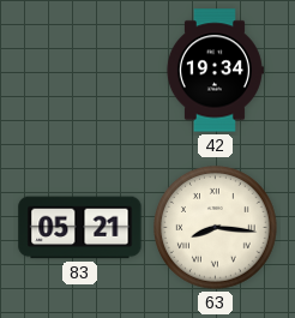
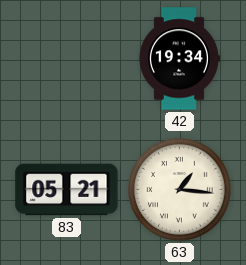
63: 8:16 -> 1:16
